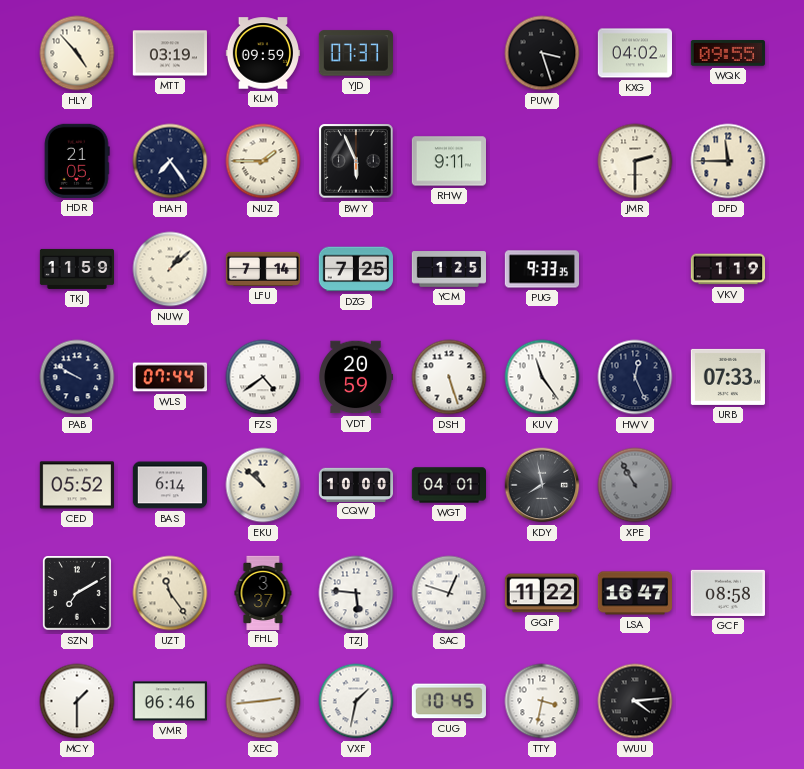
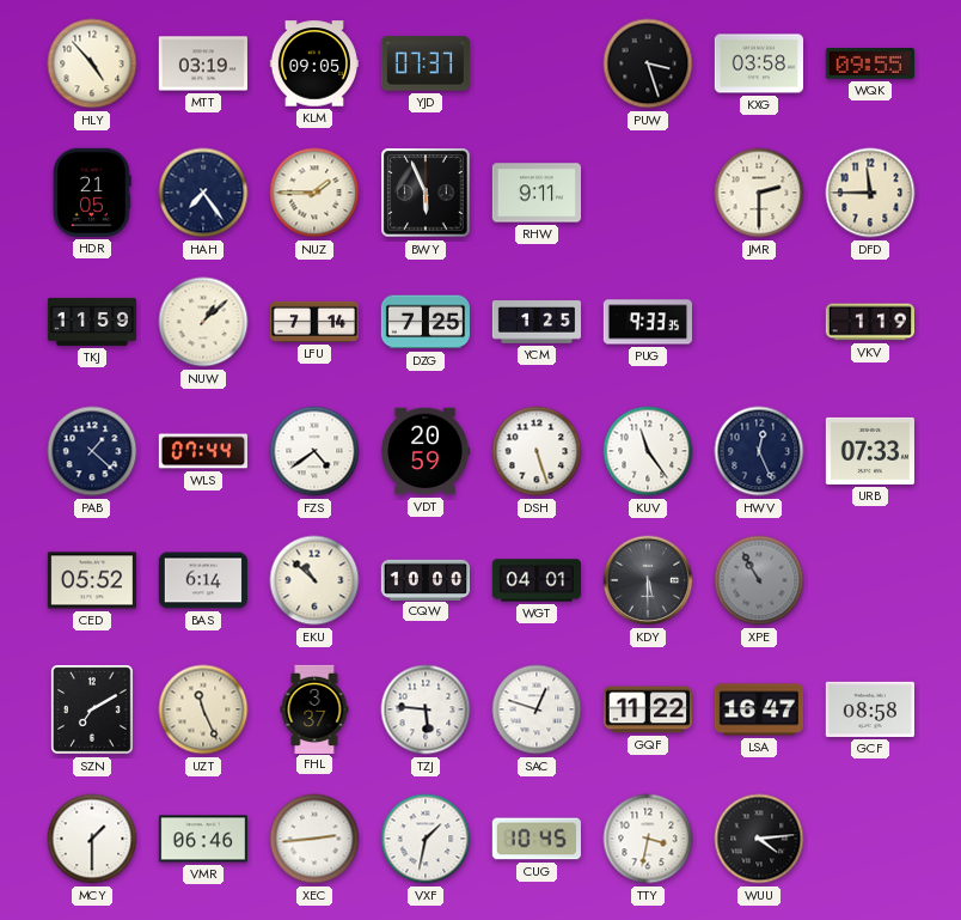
KLM: 09:59 -> 09:05
KXG: 04:02 -> 03:58
PAB: 9:50 -> 1:22
KDY: 7:58 -> 5:30
UZT: 11:24 -> 11:26
